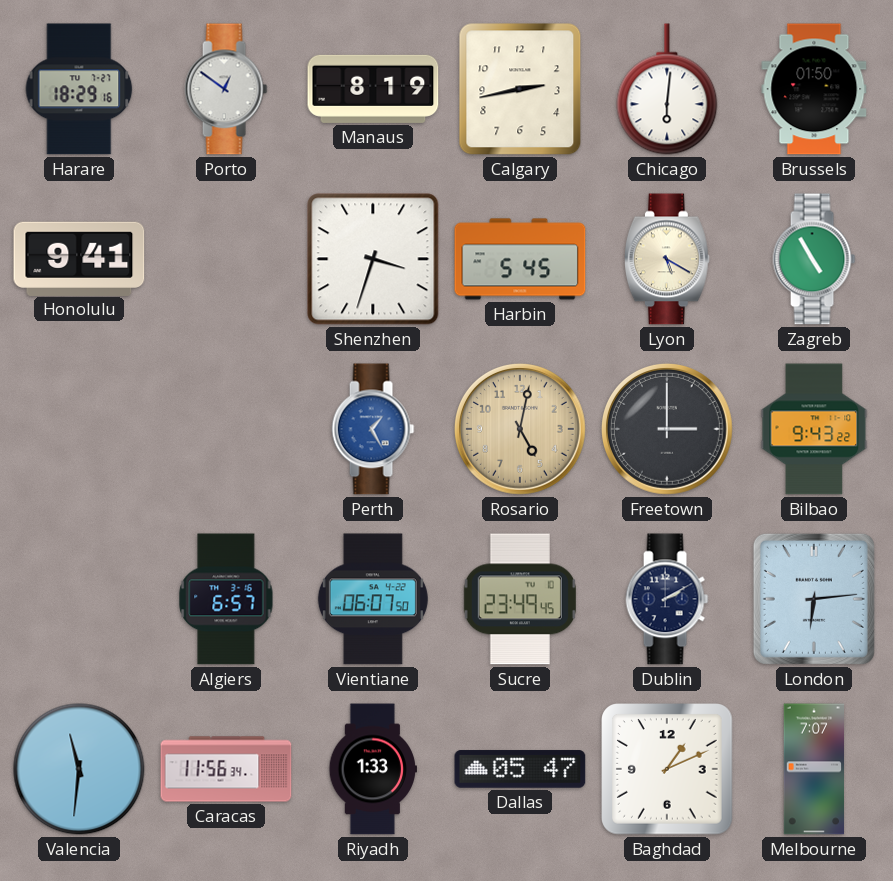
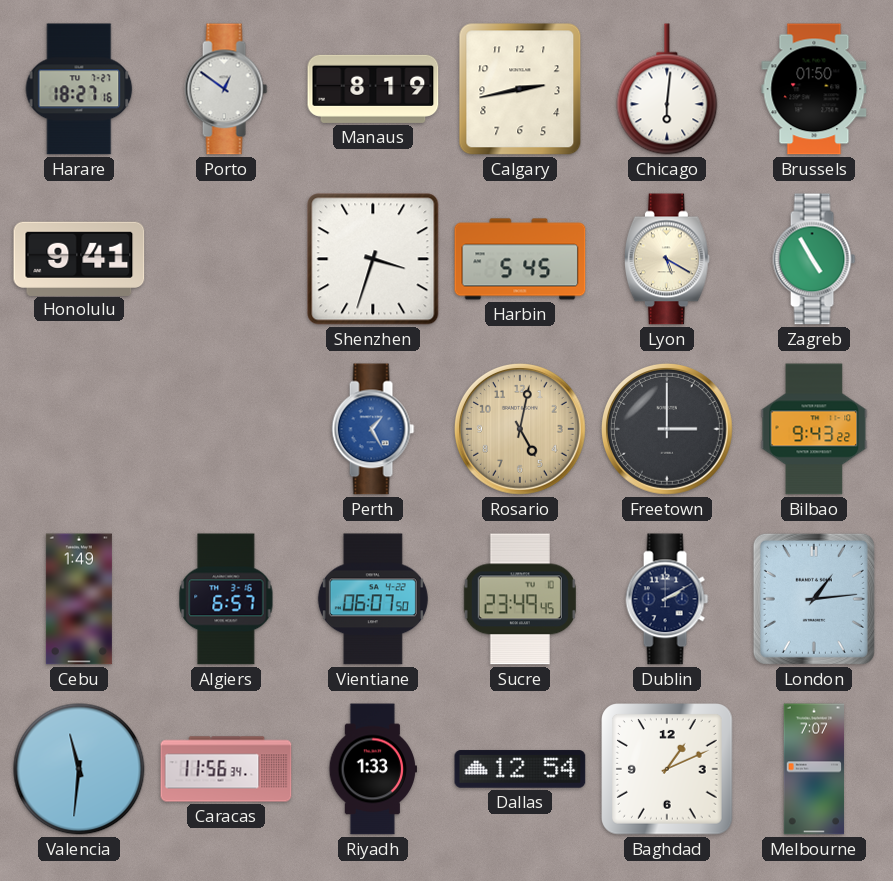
Harare: 18:29 -> 18:27
Cebu: none -> 1:49
London: 6:14 -> 1:14
Dallas: 05:47 -> 12:54
